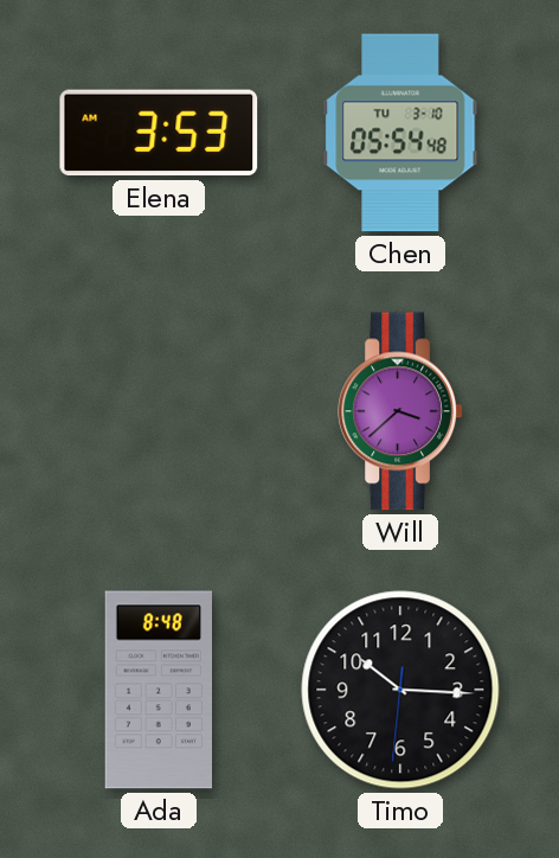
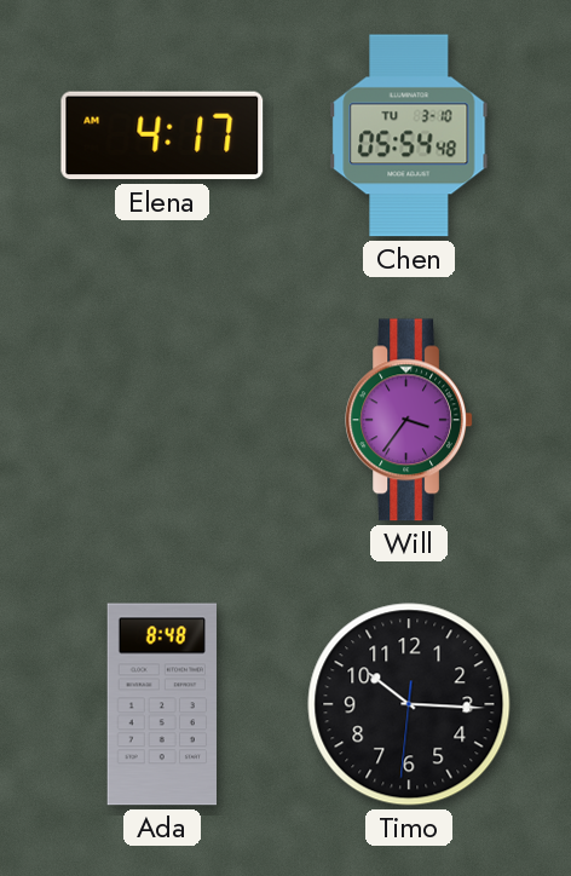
Elena: 3:53 -> 4:17
Will: 3:38 -> 3:36
